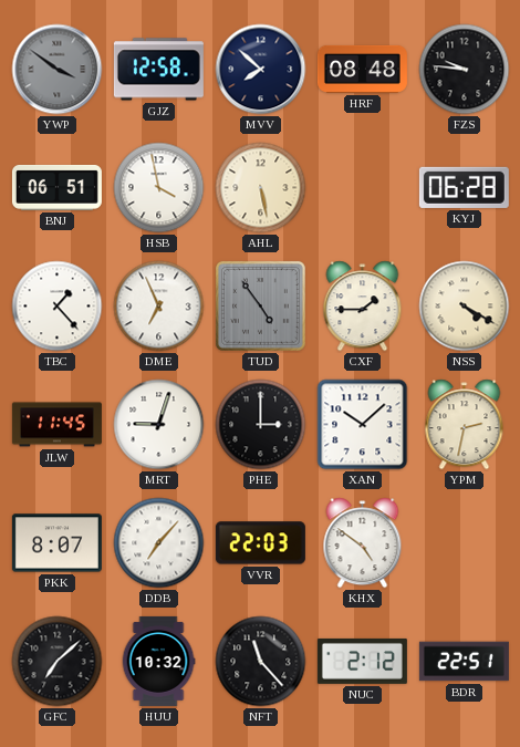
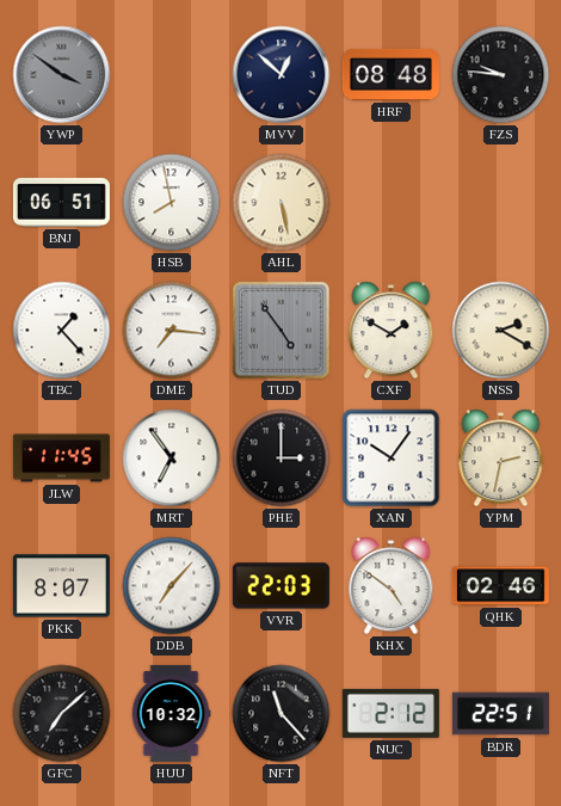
GJZ: 12:58 -> none
MVV: 7:52 -> 12:52
HSB: 3:58 -> 7:58
KYJ: 06:28 -> none
DME: 6:56 -> 7:16
CXF: 1:45 -> 1:50
NSS: 4:20 -> 2:20
MRT: 9:03 -> 6:54
XAN: 10:08 -> 10:06
QHK: none -> 02:46
